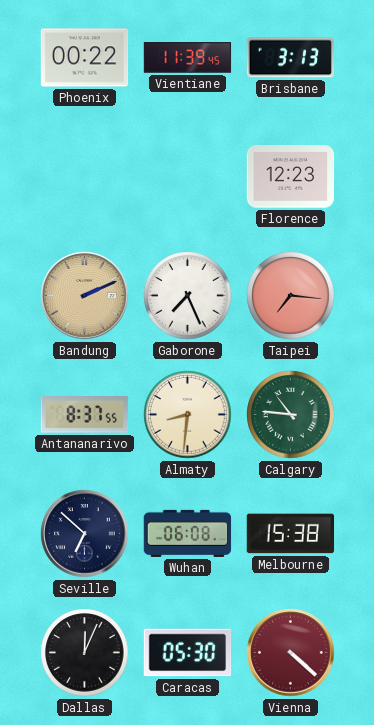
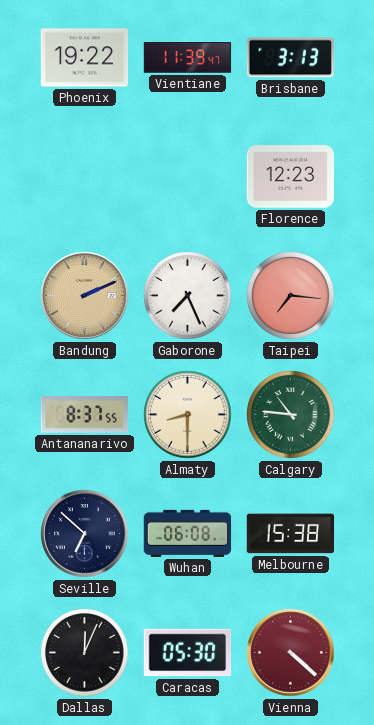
Phoenix: 00:22 -> 19:22
Vientiane: 11:39:45 -> 11:39:47
Almaty: 8:31 -> 8:30
